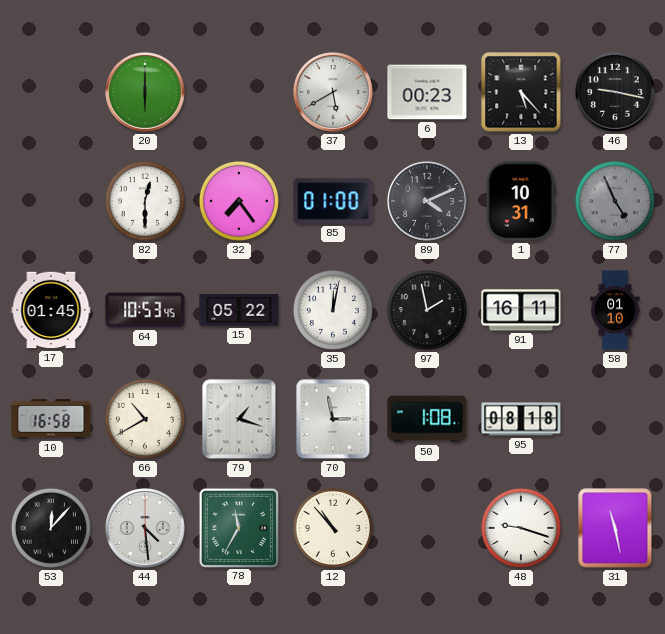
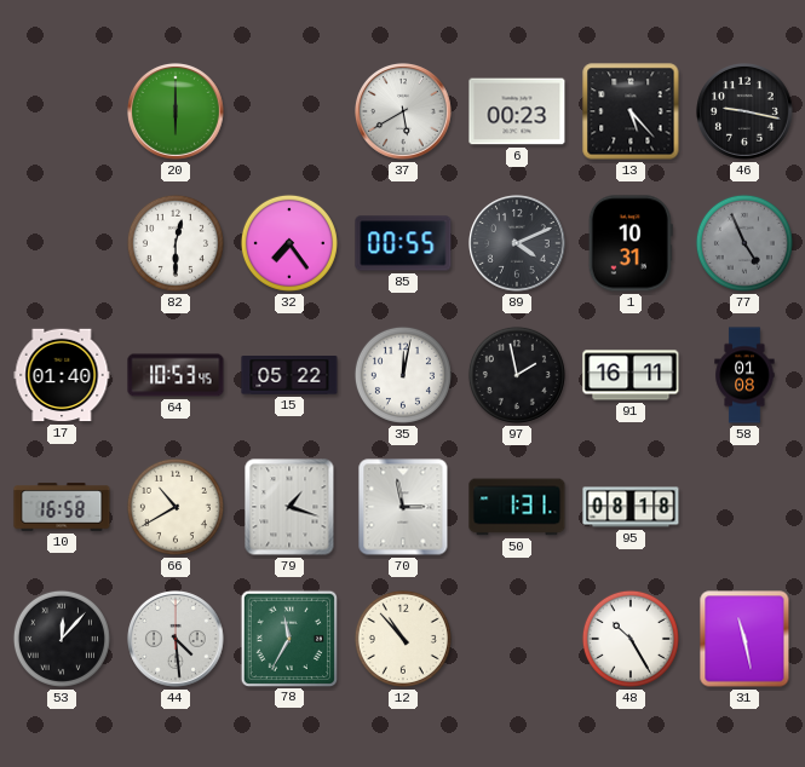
85: 01:00 -> 00:55
17: 01:45 -> 01:40
58: 01:10 -> 01:08
50: 1:08 -> 1:31
48: 9:18 -> 10:25
